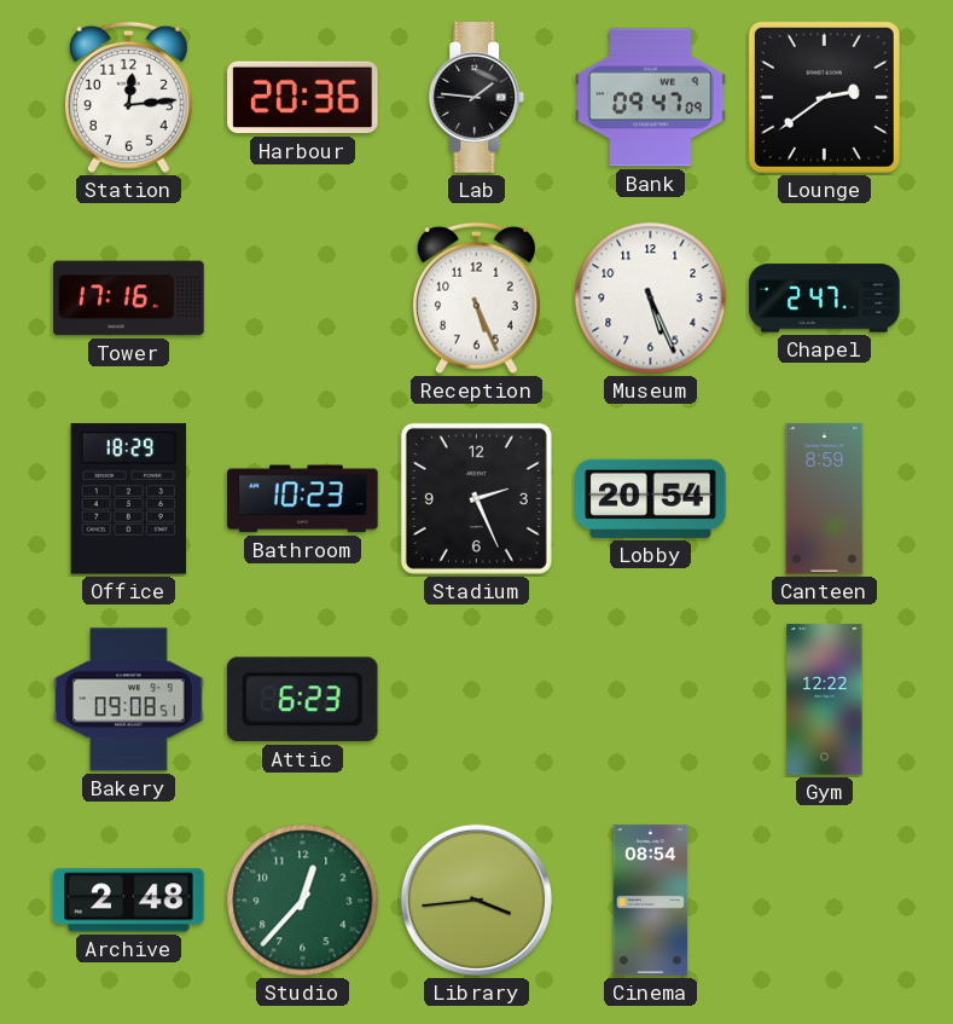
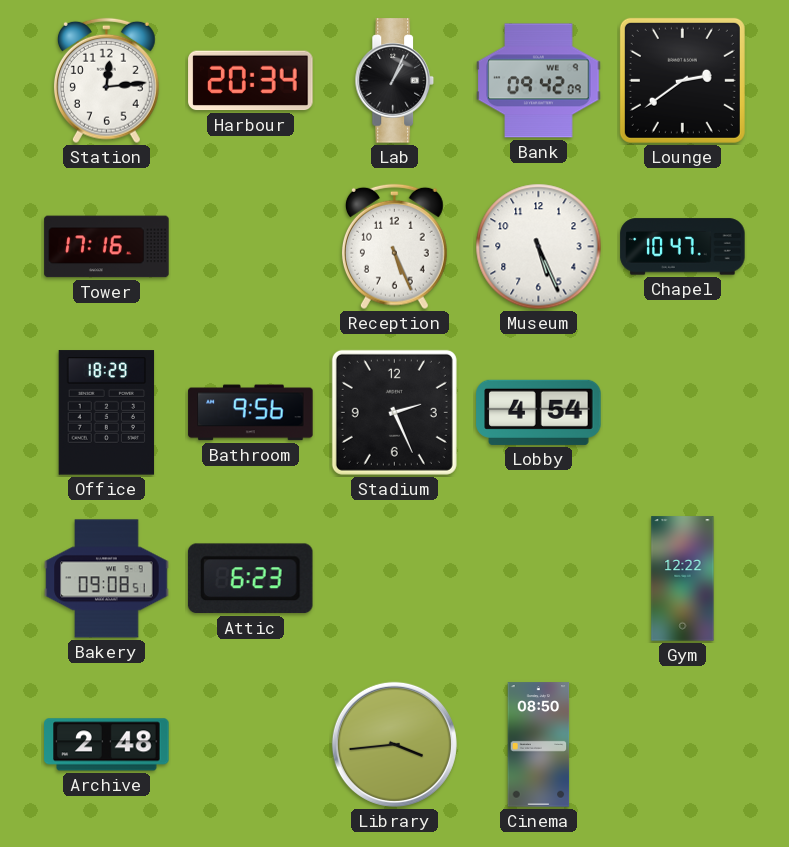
Harbour: 20:36 -> 20:34
Lab: 1:46 -> 1:04
Bank: 09:47 -> 09:42
Chapel: 2:47 -> 10:47
Bathroom: 10:23 -> 9:56
Lobby: 20:54 -> 4:54
Canteen: 8:59 -> none
Studio: 12:37 -> none
Cinema: 08:54 -> 08:50
